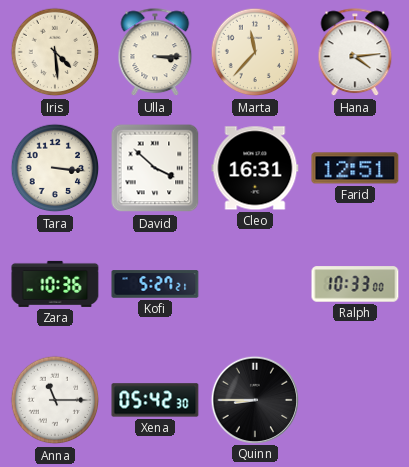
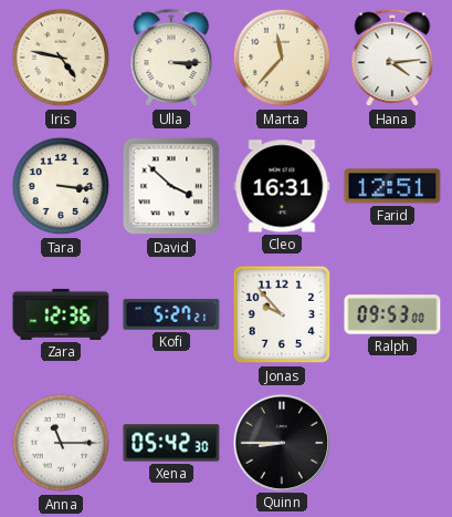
Iris: 4:29 -> 4:47
Zara: 10:36 -> 12:36
Jonas: none -> 9:53
Ralph: 10:33 -> 09:53
